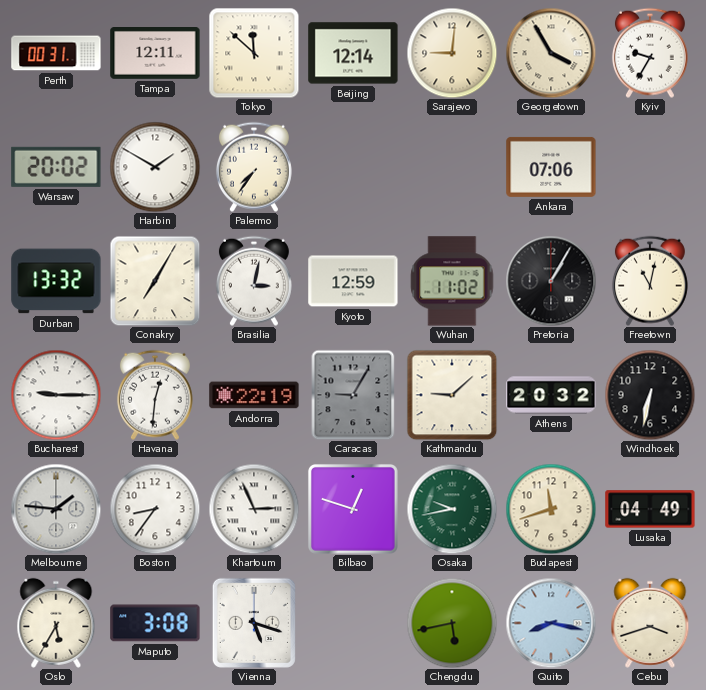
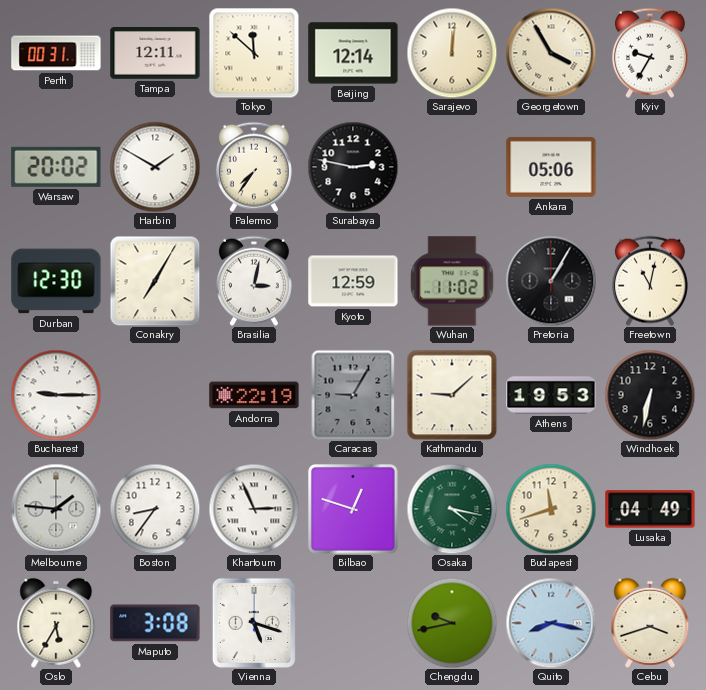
Sarajevo: 9:01 -> 12:01
Surabaya: none -> 2:47
Ankara: 07:06 -> 05:06
Durban: 13:32 -> 12:30
Havana: 12:31 -> none
Athens: 20:32 -> 19:53
Osaka: 9:43 -> 4:17
Chengdu: 5:43 -> 9:43
